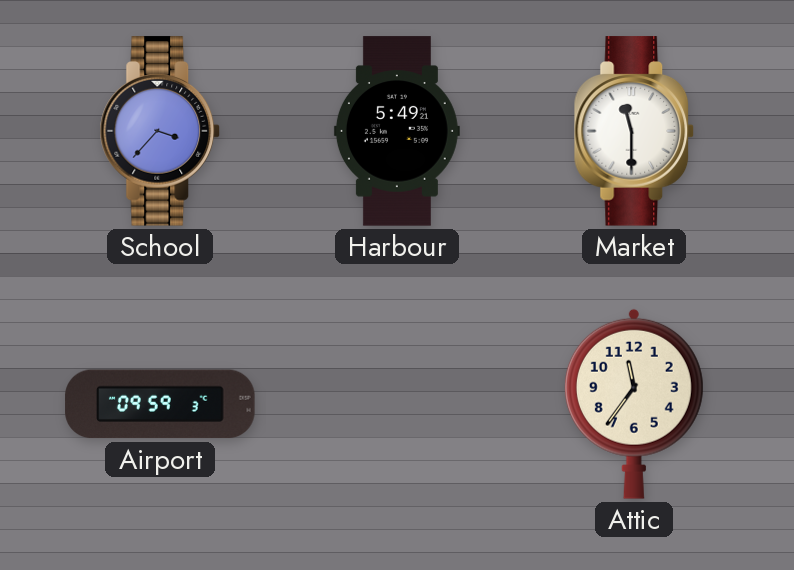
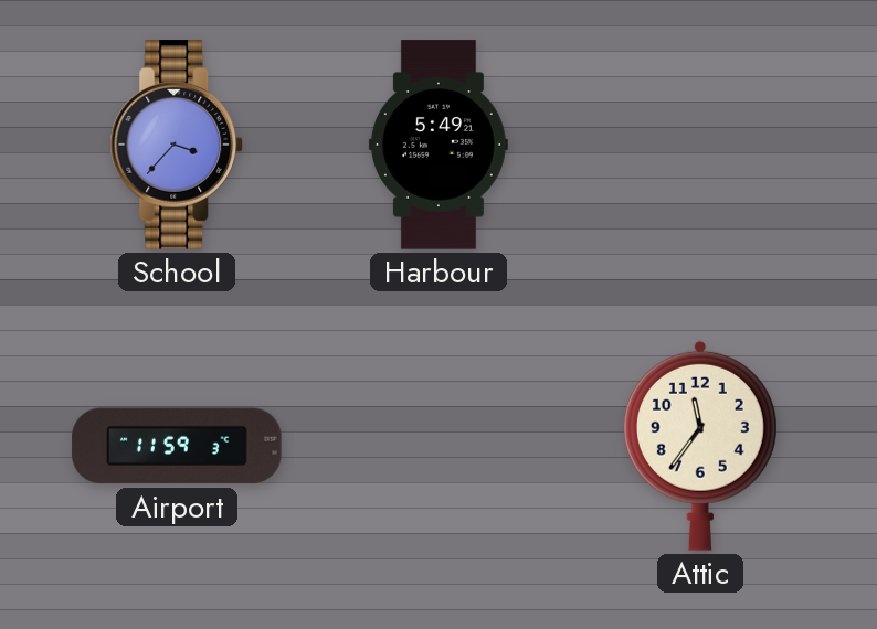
Market: 11:30 -> none
Airport: 09:59 -> 11:59
